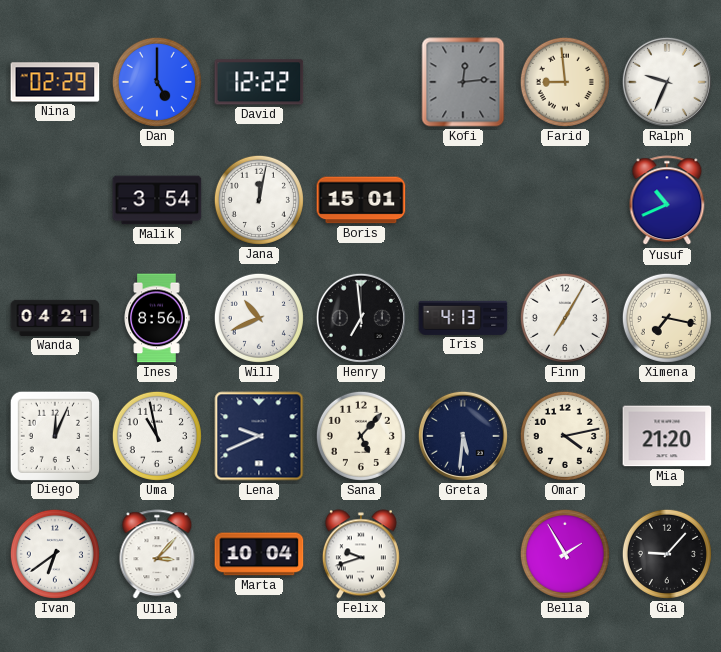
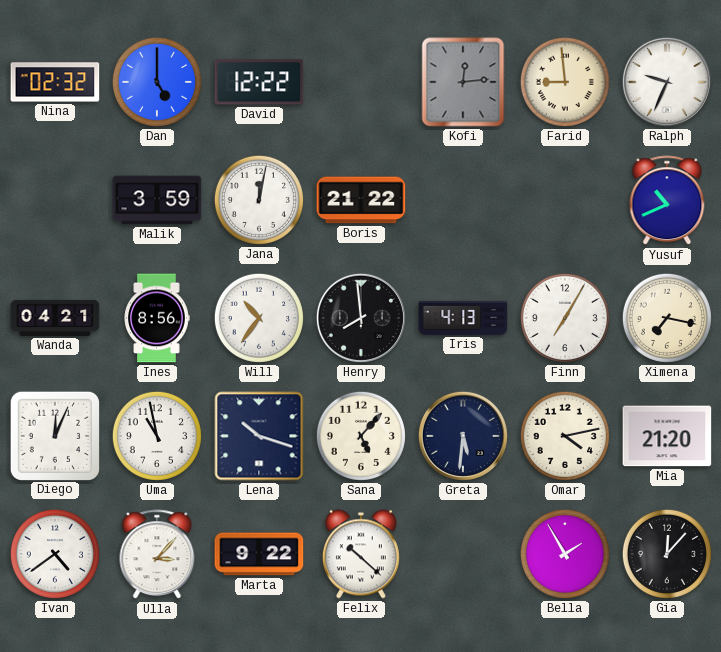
Nina: 02:29 -> 02:32
Malik: 3:54 -> 3:59
Boris: 15:01 -> 21:22
Will: 10:41 -> 10:36
Henry: 6:59 -> 7:59
Lena: 9:41 -> 10:18
Ivan: 6:39 -> 4:39
Marta: 10:04 -> 9:22
Felix: 9:42 -> 10:22
Gia: 9:07 -> 12:07
